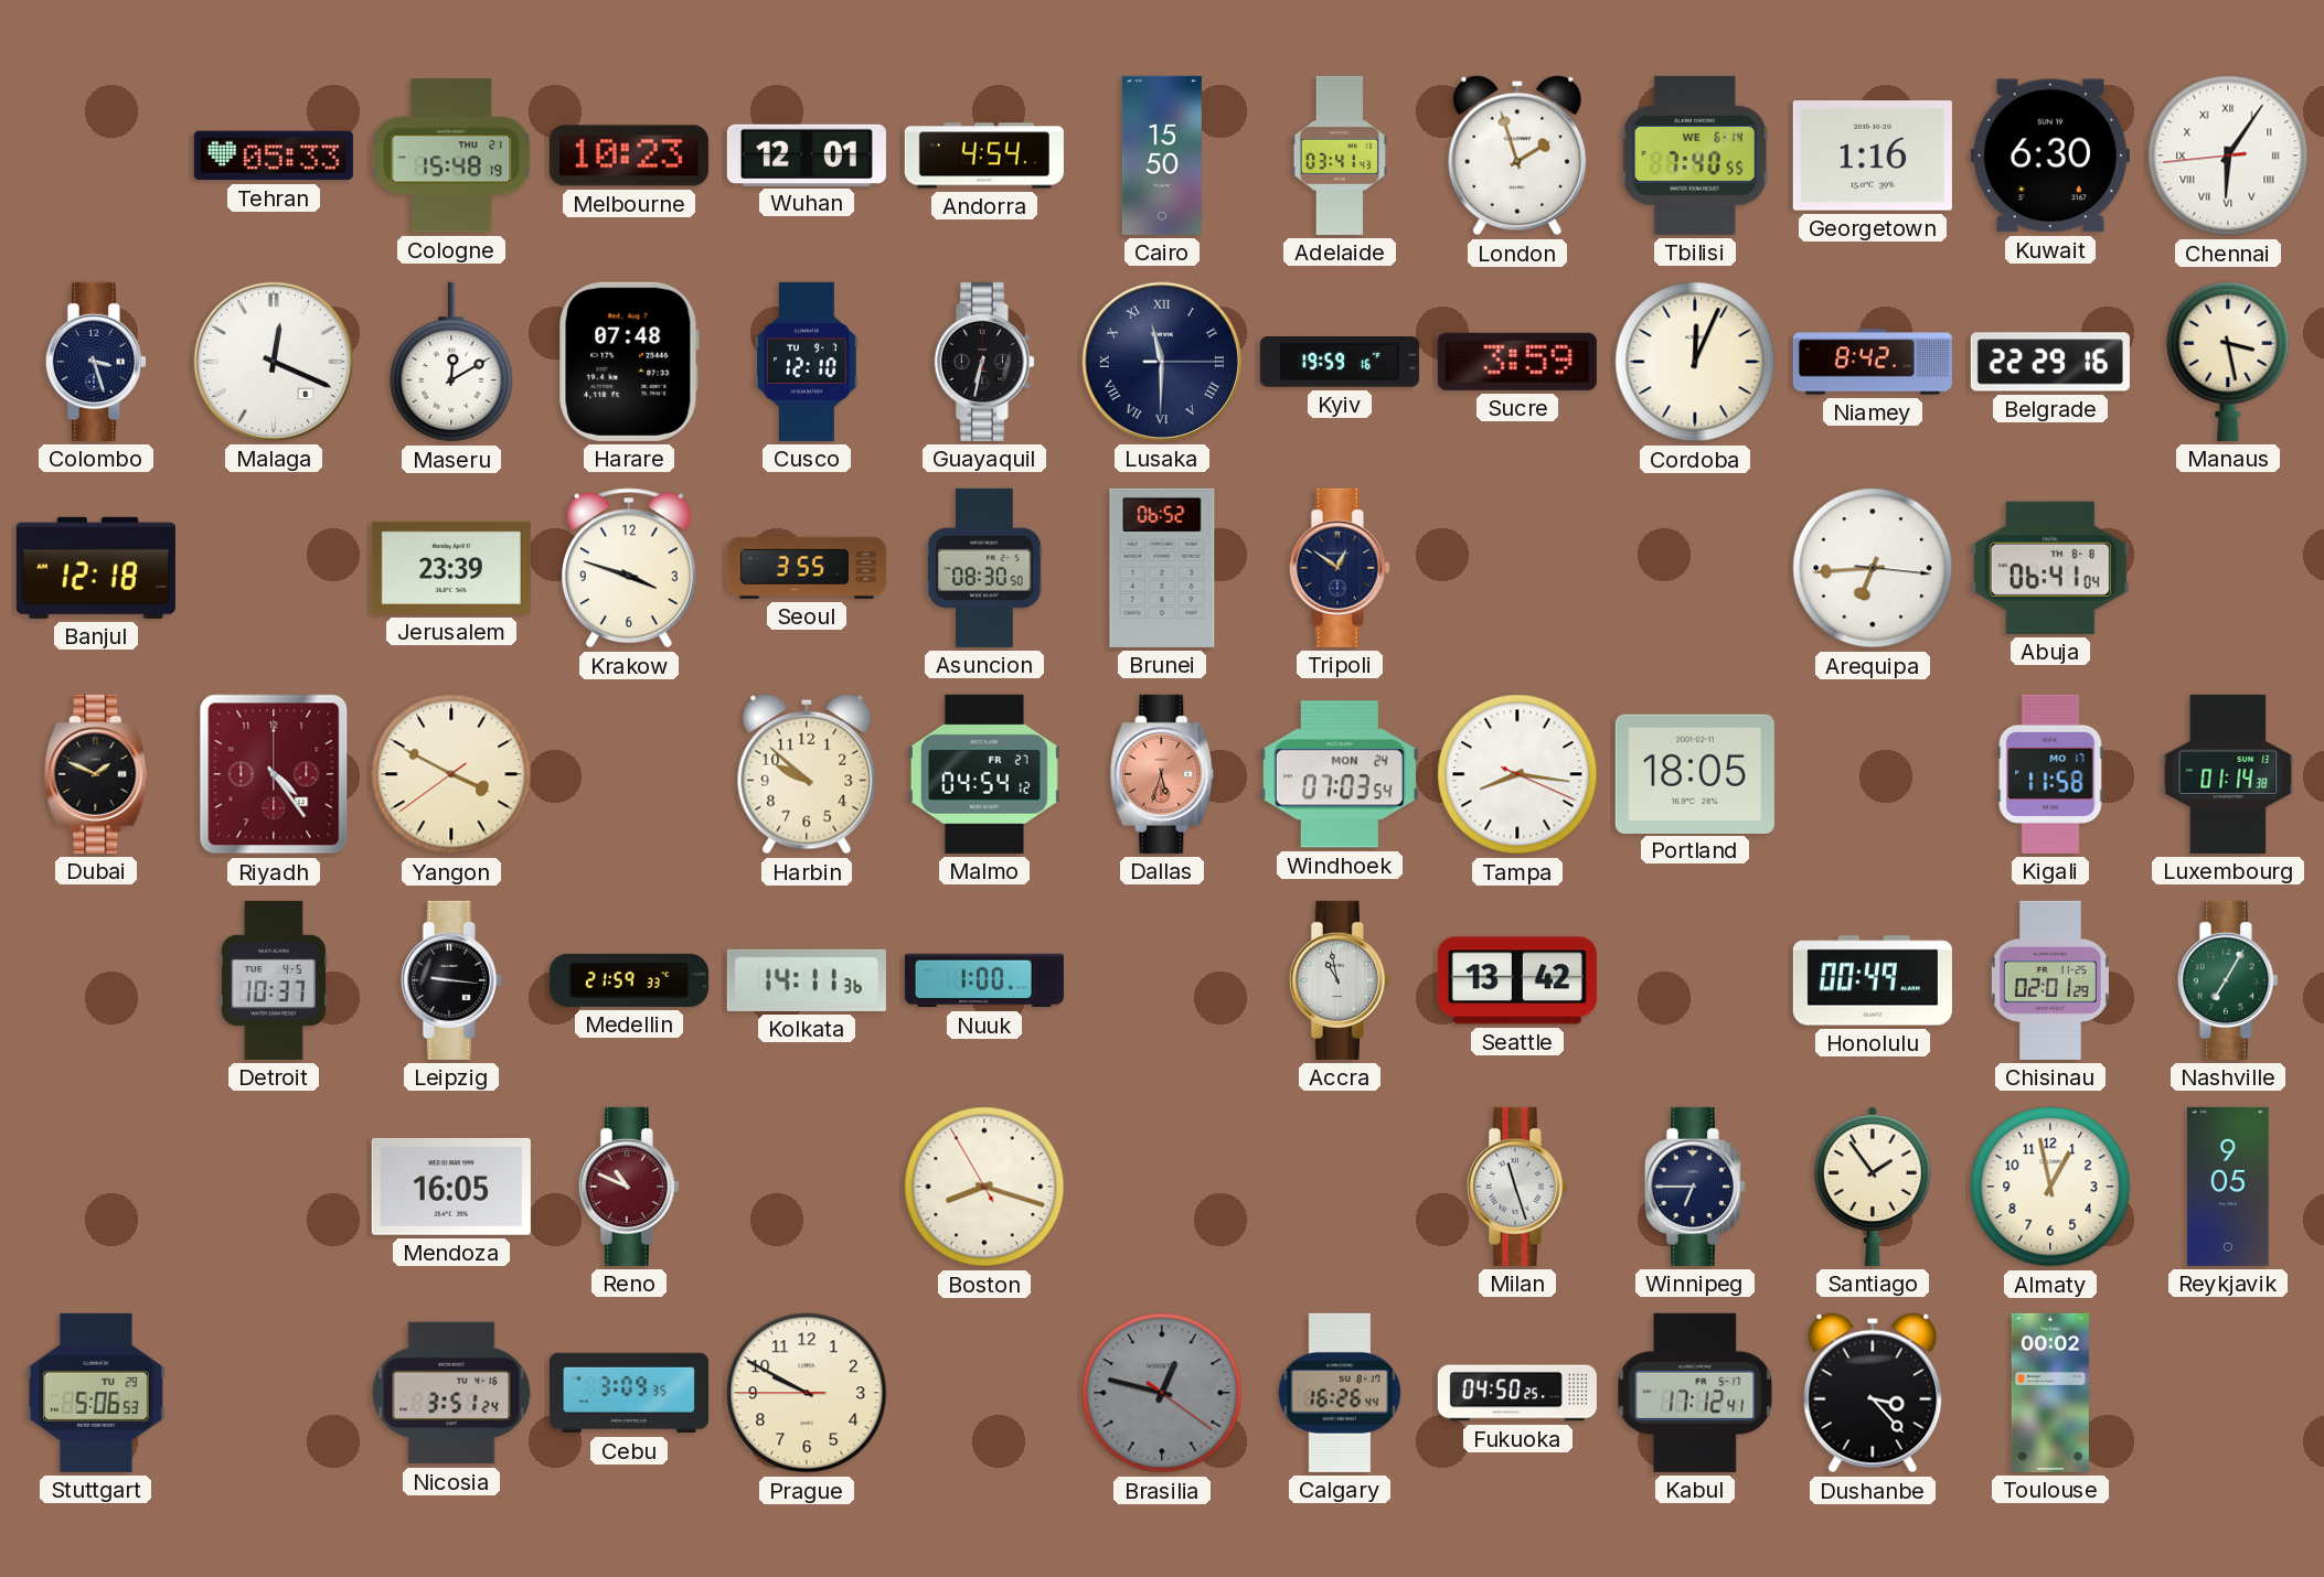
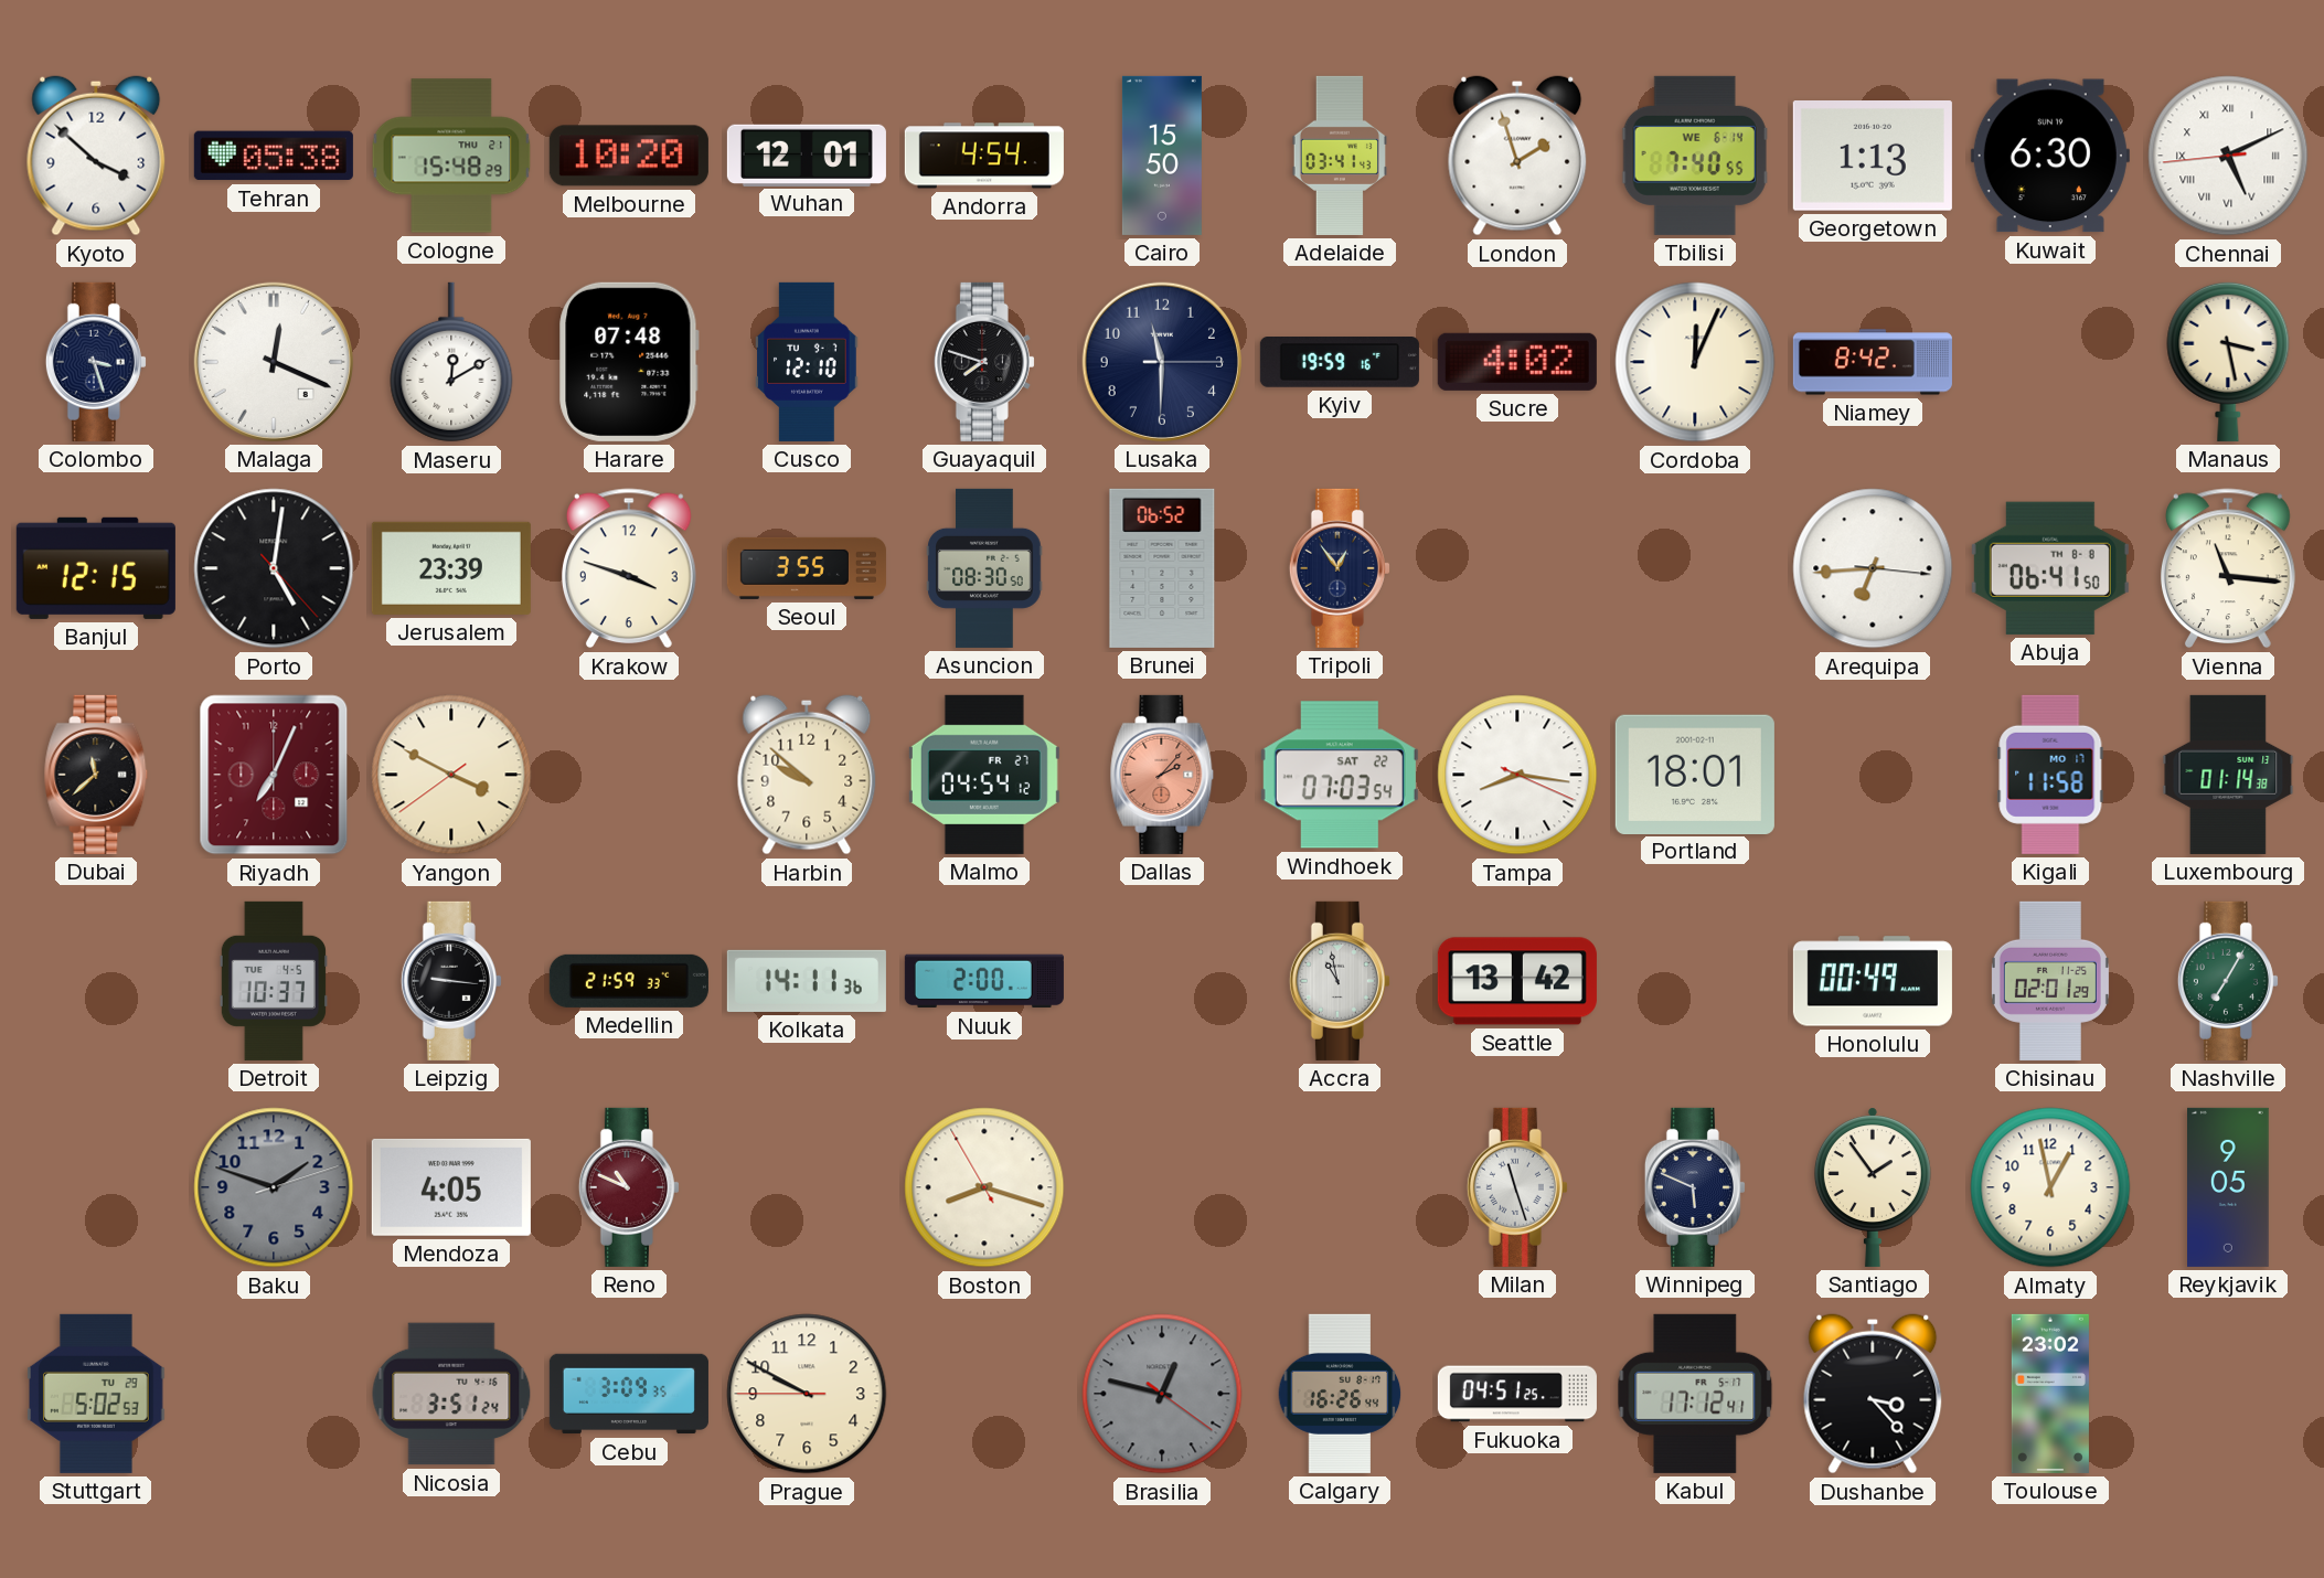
Kyoto: none -> 3:52
Tehran: 05:33 -> 05:38
Cologne: 15:48:19 -> 15:48:29
Melbourne: 10:23 -> 10:20
Georgetown: 1:16 -> 1:13
Chennai: 6:05 -> 5:10
Guayaquil: 6:32 -> 7:48
Lusaka numerals: Roman -> Arabic
Sucre: 3:59 -> 4:02
Belgrade: 22:29 -> none
Banjul: 12:18 -> 12:15
Porto: none -> 5:01
Tripoli: 12:51 -> 12:54
Abuja: 06:41:04 -> 06:41:50
Vienna: none -> 11:16
Dubai: 1:49 -> 11:38
Riyadh: 4:24 -> 7:04
Dallas: 5:33 -> 2:07
Windhoek date: MON 24 -> SAT 22
Portland: 18:05 -> 18:01
Nuuk: 1:00 -> 2:00
Baku: none -> 1:48
Mendoza: 16:05 -> 4:05
Winnipeg: 6:45 -> 5:49
Stuttgart: 5:06 -> 5:02
Fukuoka: 04:50 -> 04:51
Toulouse: 00:02 -> 23:02
